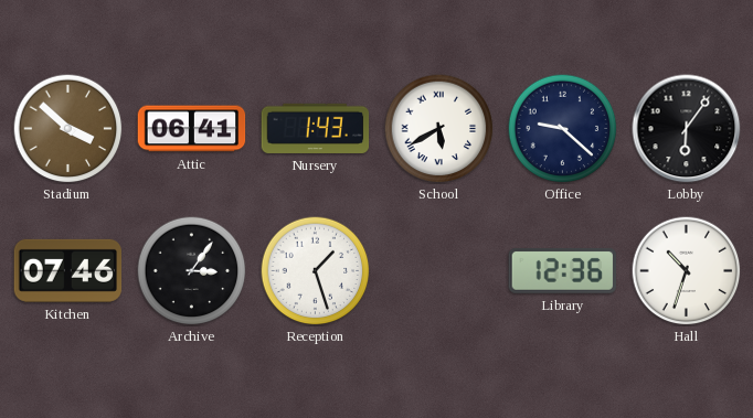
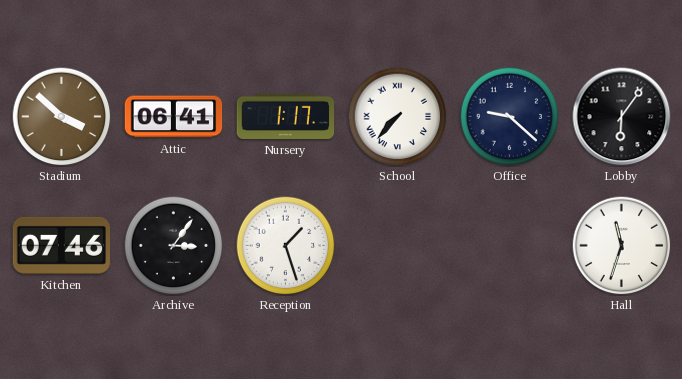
Nursery: 1:43 -> 1:17
School: 5:40 -> 7:37
Library: 12:36 -> none
Hall: 10:33 -> 11:33
